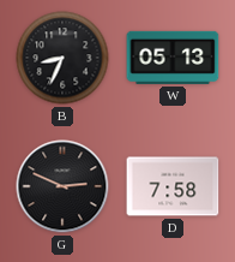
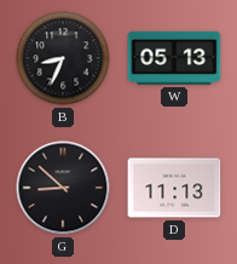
G: 2:49 -> 8:52
D: 7:58 -> 11:13
